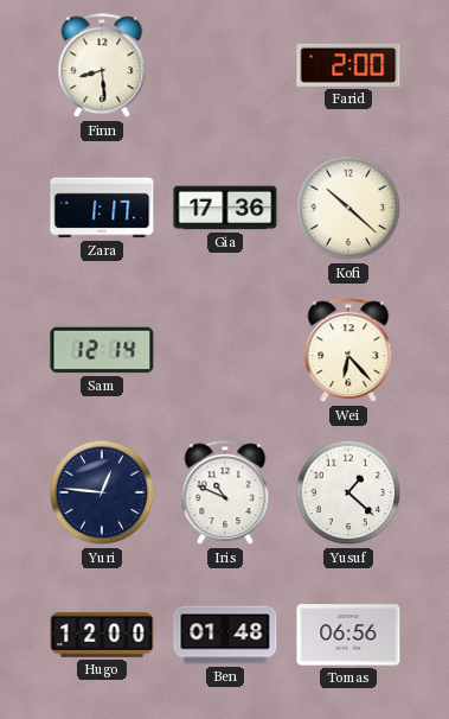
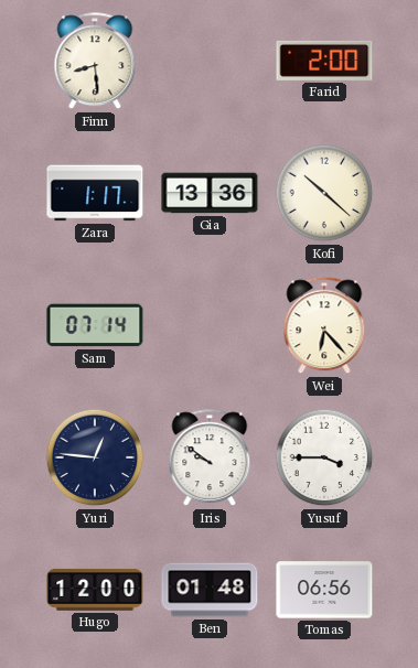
Gia: 17:36 -> 13:36
Sam: 12:14 -> 07:14
Iris: 10:49 -> 9:51
Yusuf: 1:22 -> 3:45
